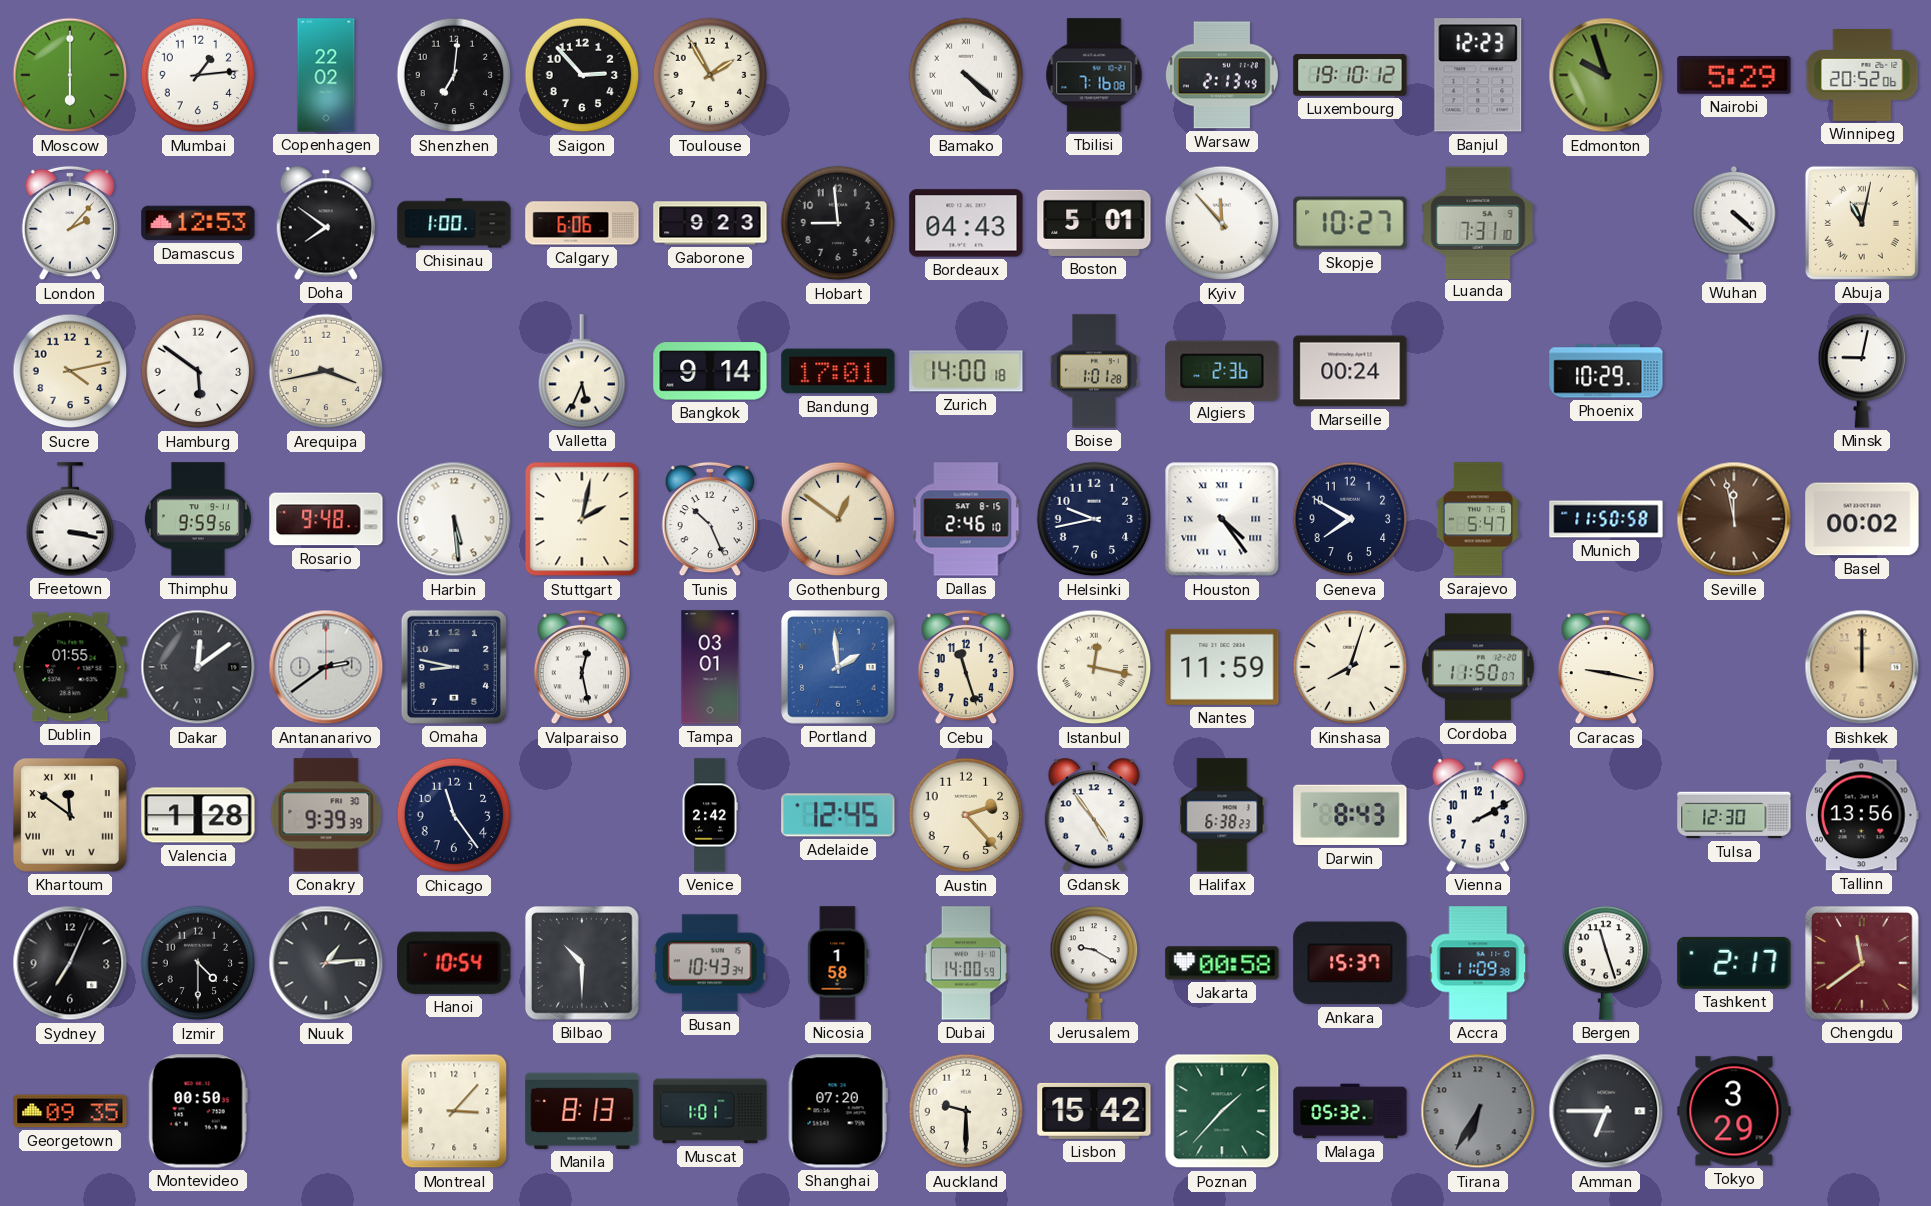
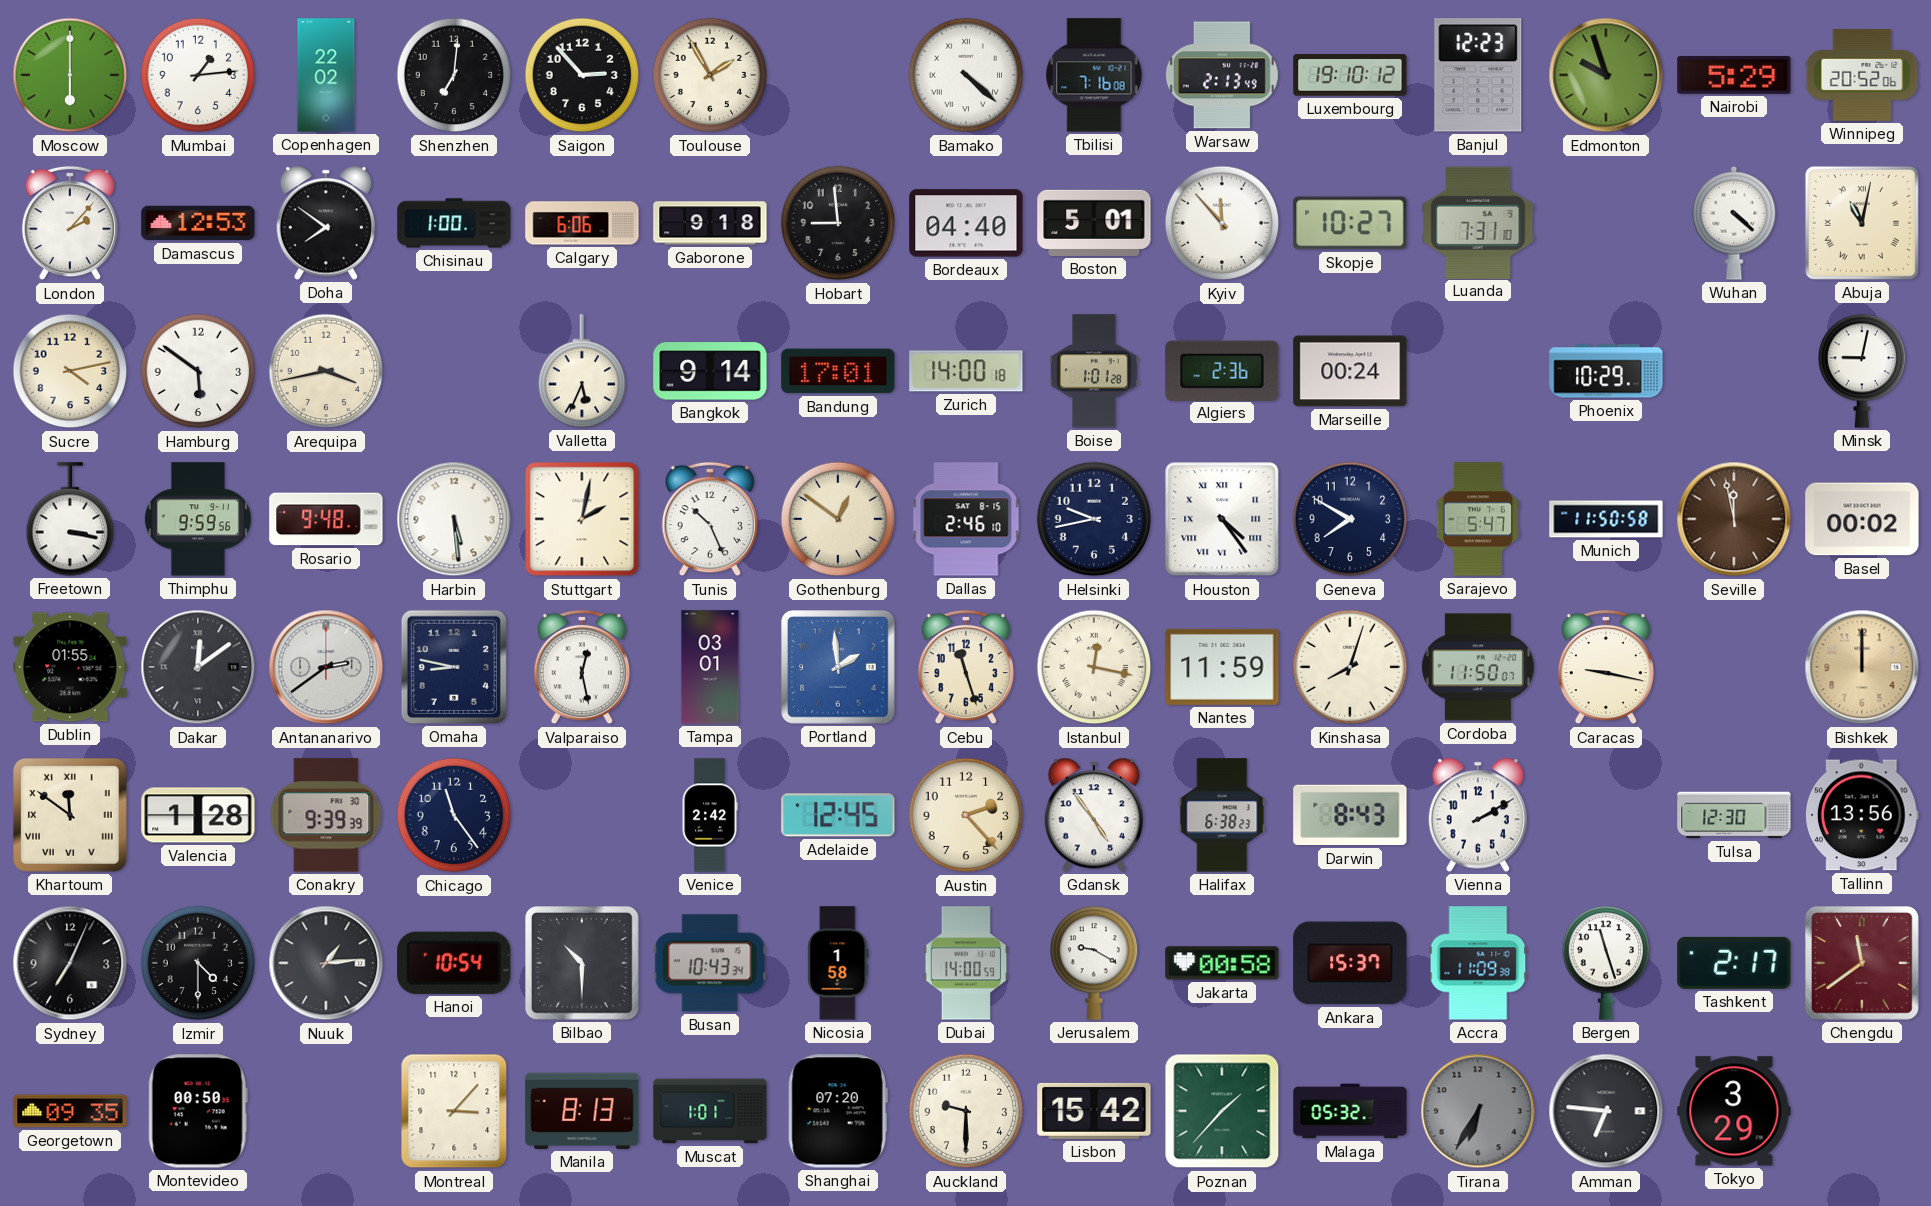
Gaborone: 9:23 -> 9:18
Bordeaux: 04:43 -> 04:40
Amman: 6:45 -> 6:46
